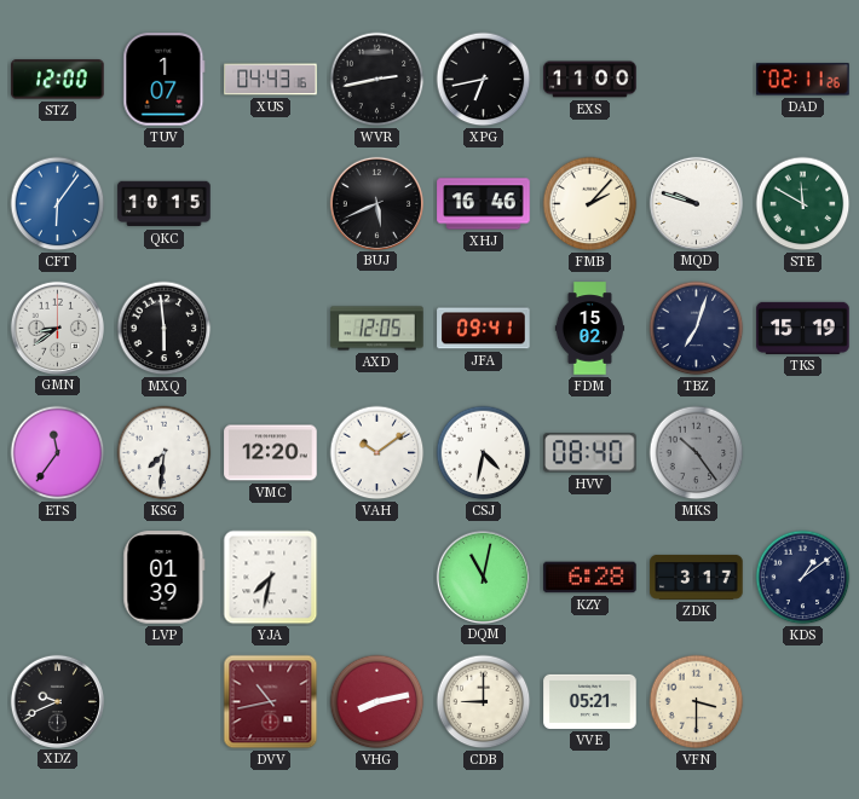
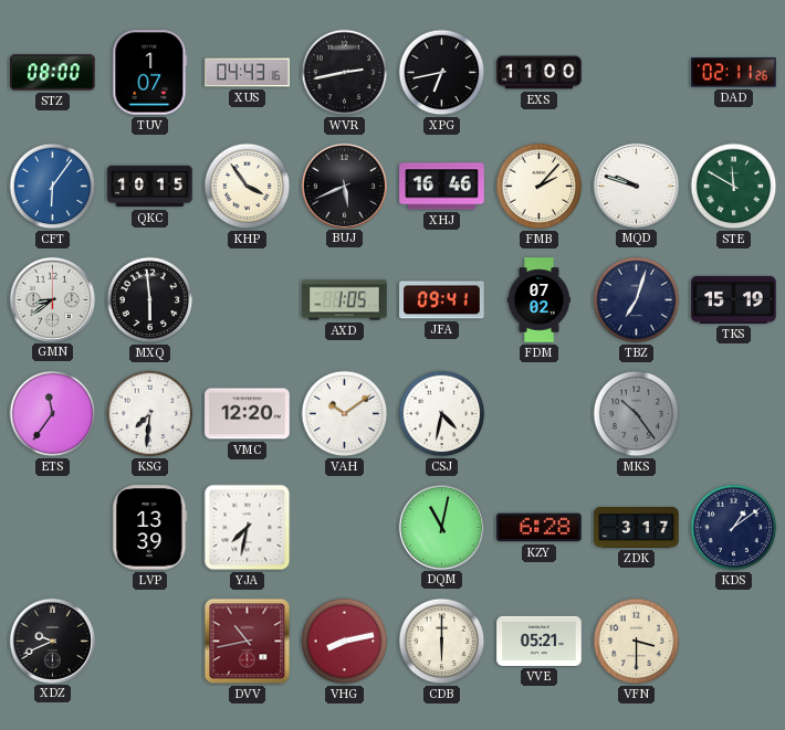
STZ: 12:00 -> 08:00
KHP: none -> 3:54
AXD: 12:05 -> 1:05
FDM: 15:02 -> 07:02
HVV: 08:40 -> none
LVP: 01:39 -> 13:39
CDB: 9:00 -> 6:00
